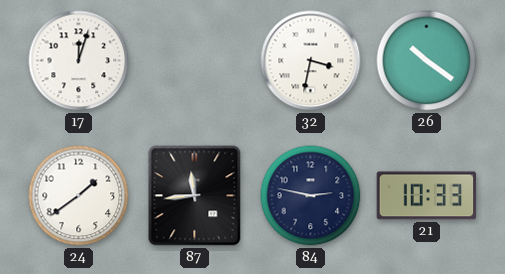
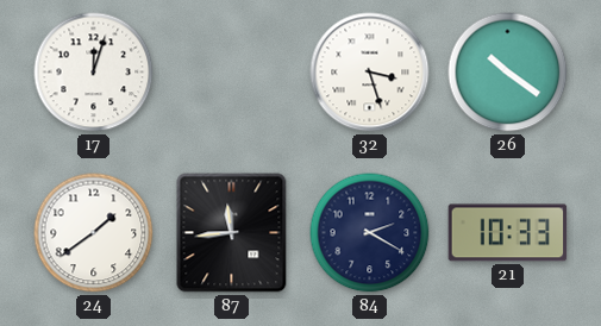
32: 3:32 -> 3:27
84: 2:47 -> 2:20
